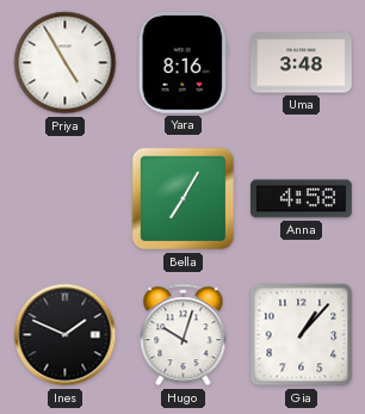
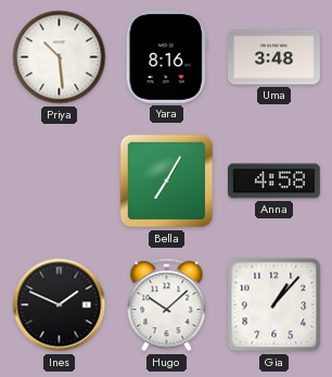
Priya: 4:55 -> 10:29
Hugo: 10:03 -> 10:08
